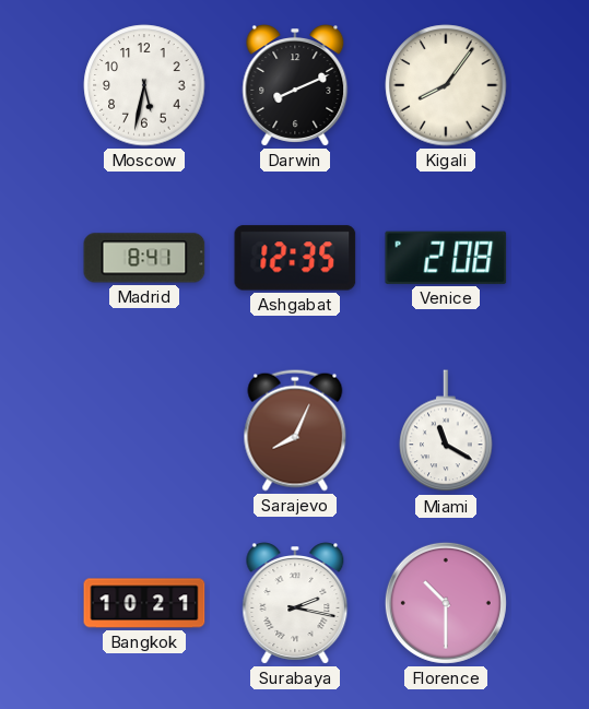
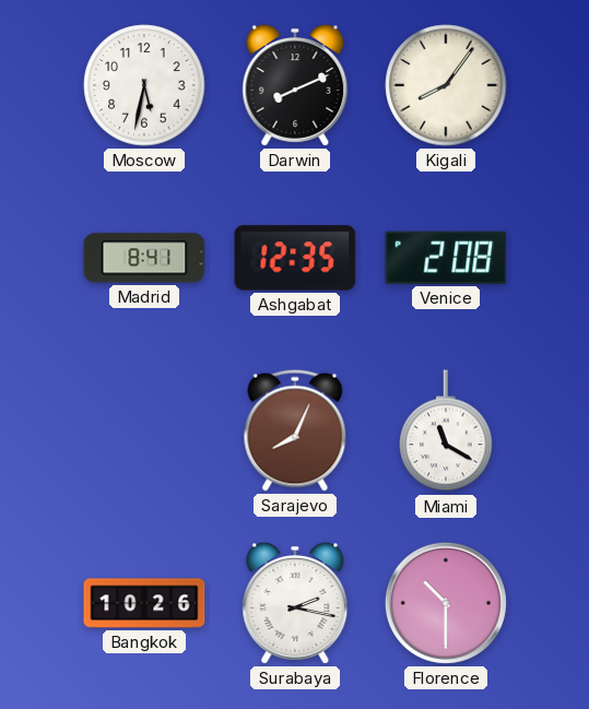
Bangkok: 10:21 -> 10:26
